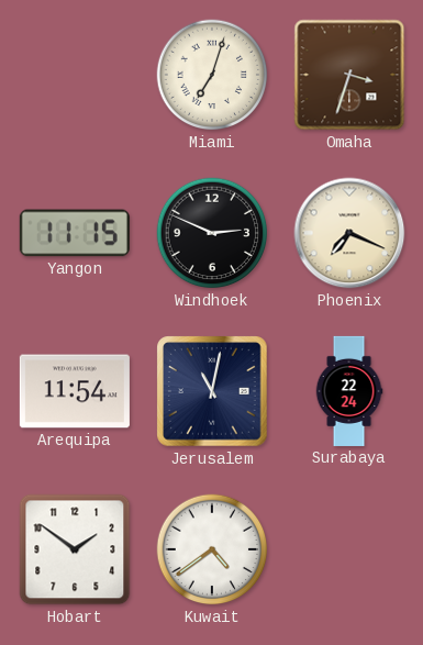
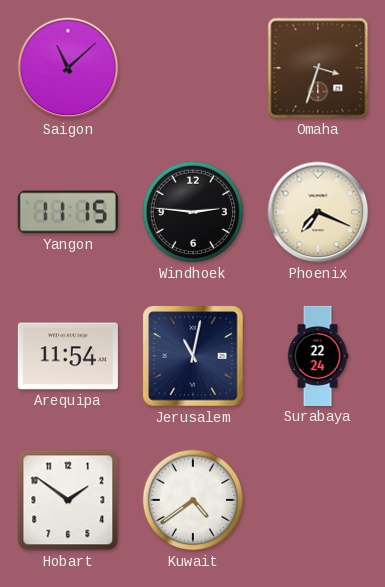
Saigon: none -> 11:08
Miami: 7:03 -> none
Windhoek: 2:49 -> 2:46
